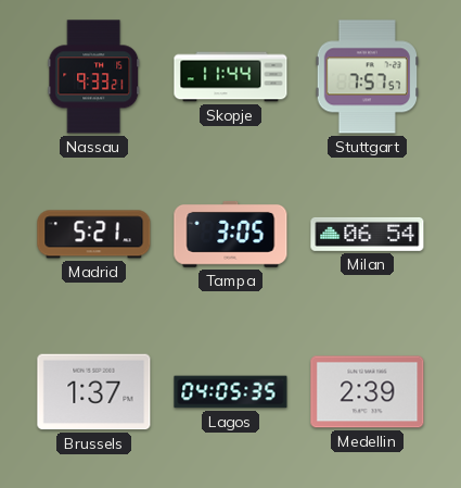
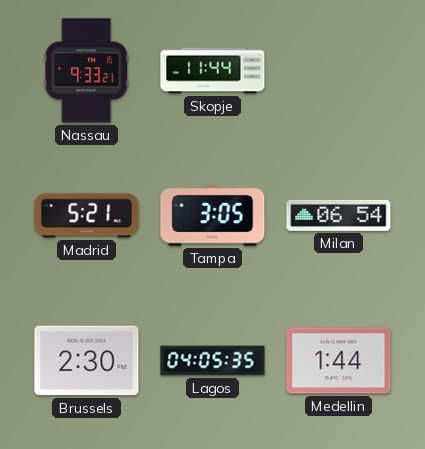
Stuttgart: 7:57 -> none
Brussels: 1:37 -> 2:30
Medellin: 2:39 -> 1:44
